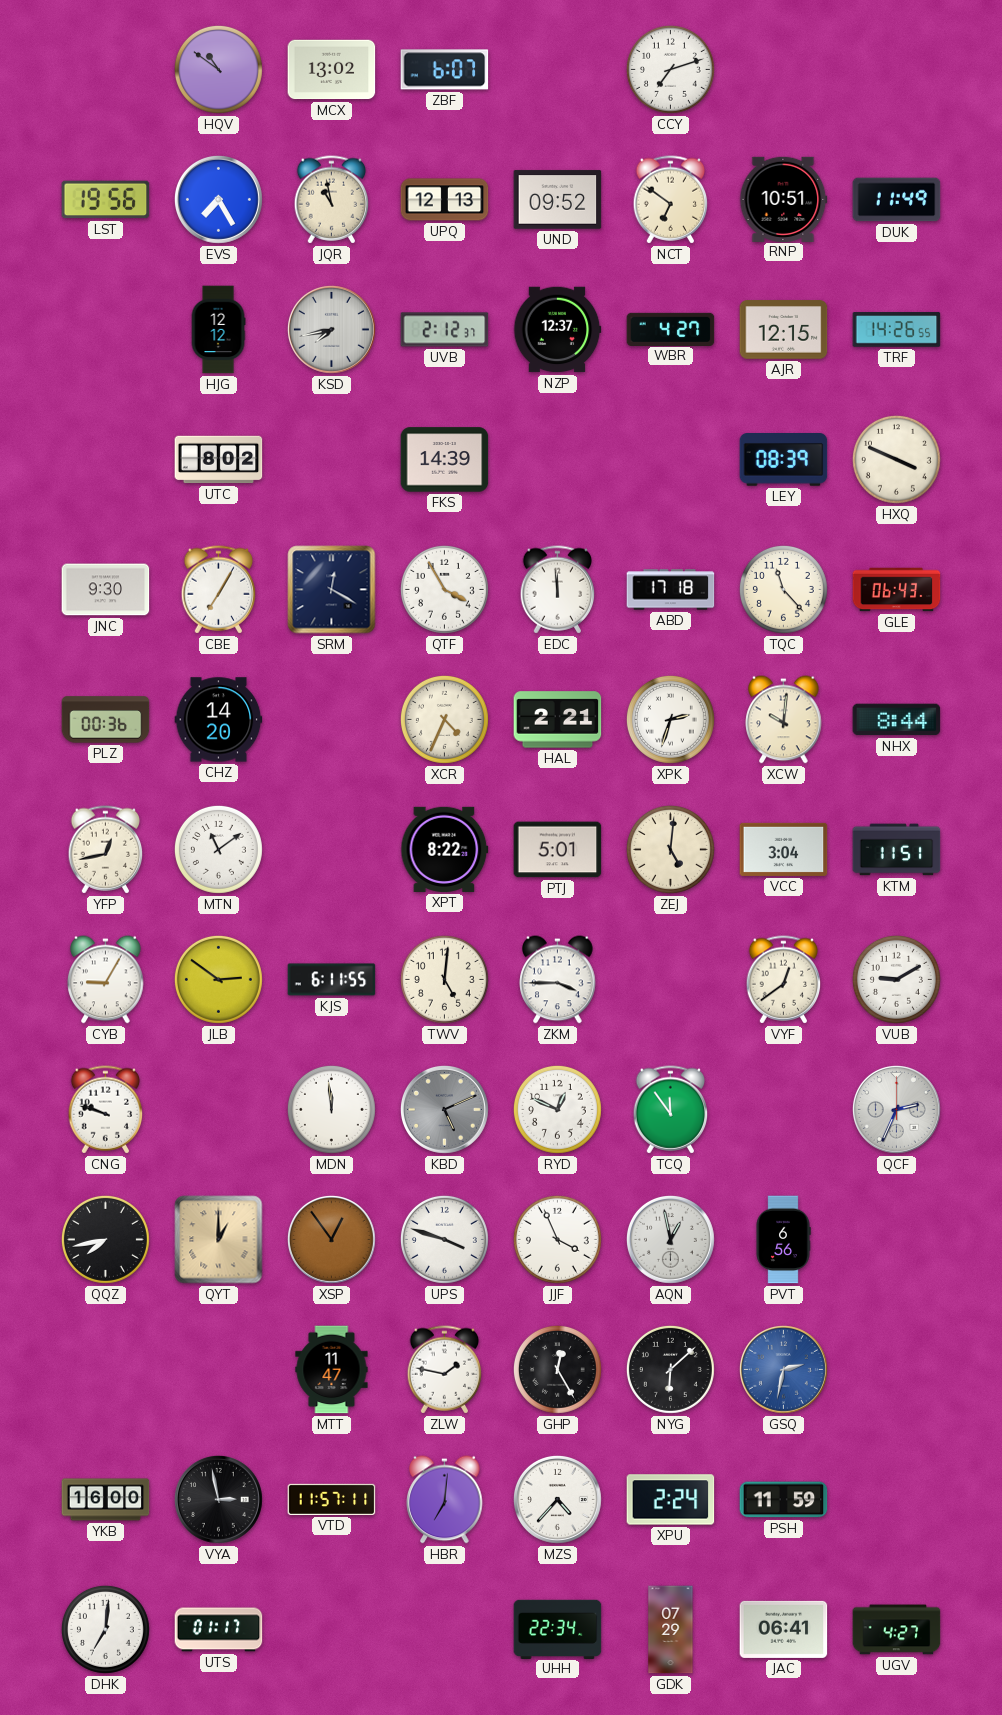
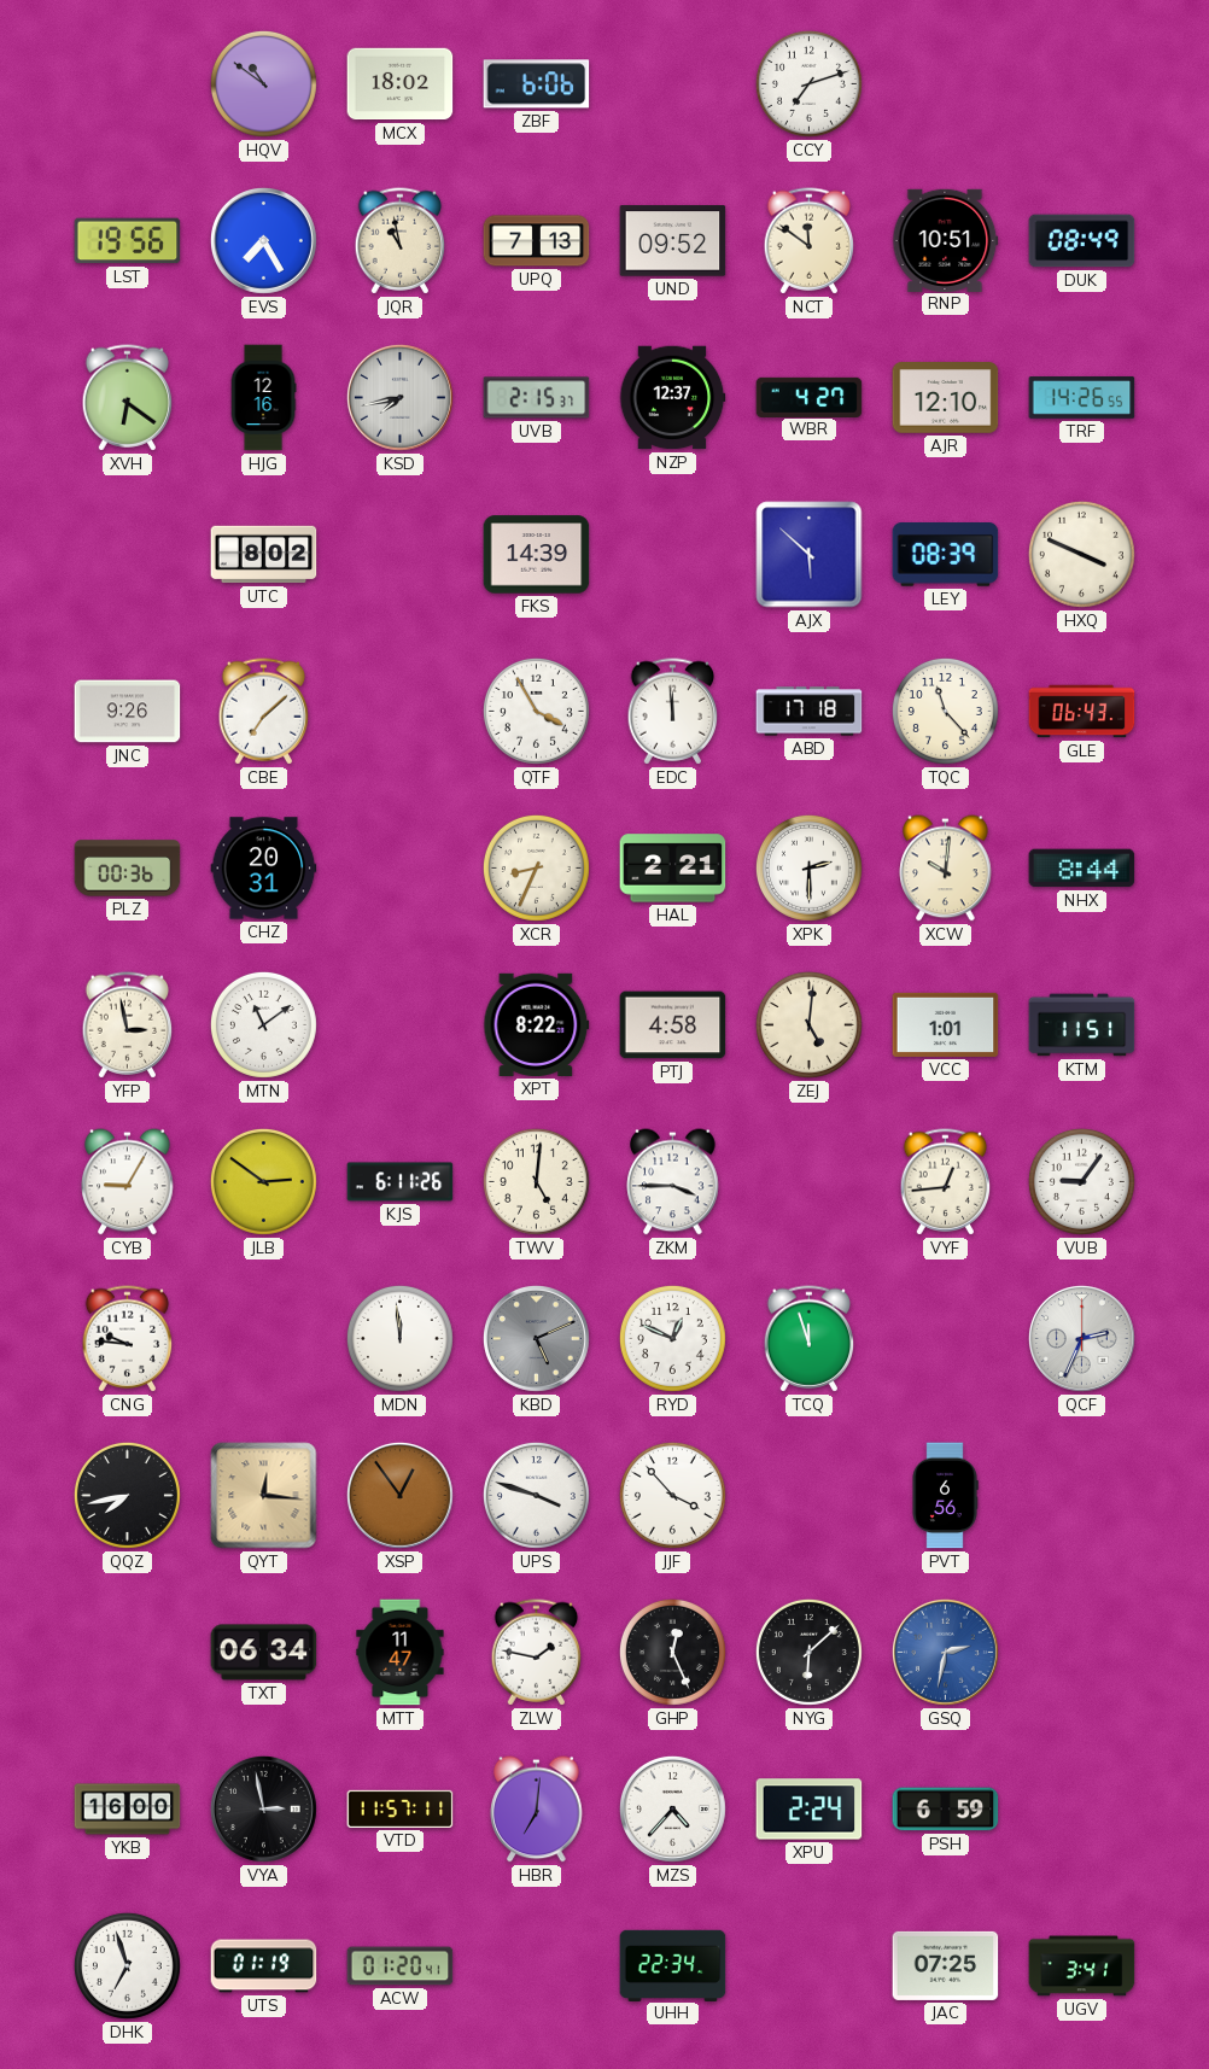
MCX: 13:02 -> 18:02
ZBF: 6:07 -> 6:06
UPQ: 12:13 -> 7:13
NCT: 6:51 -> 11:51
DUK: 11:49 -> 08:49
XVH: none -> 6:21
HJG: 12:12 -> 12:16
UVB: 2:12 -> 2:15
AJR: 12:15 -> 12:10
AJX: none -> 5:52
JNC: 9:30 -> 9:26
CBE: 7:05 -> 7:08
SRM: 12:20 -> none
CHZ: 14:20 -> 20:31
XCR: 4:34 -> 8:34
XPK: 2:33 -> 2:30
YFP: 12:43 -> 2:58
PTJ: 5:01 -> 4:58
VCC: 3:04 -> 1:01
KJS: 6:11:55 -> 6:11:26
VYF: 12:39 -> 12:44
VUB: 9:10 -> 9:06
CNG: 9:48 -> 9:46
TCQ: 11:54 -> 11:57
QYT: 1:00 -> 12:16
JJF: 3:56 -> 3:53
AQN: 12:58 -> none
TXT: none -> 06:34
GHP: 12:25 -> 12:26
PSH: 11:59 -> 6:59
DHK: 7:01 -> 6:57
UTS: 01:17 -> 01:19
ACW: none -> 01:20
GDK: 07:29 -> none
JAC: 06:41 -> 07:25
UGV: 4:27 -> 3:41
